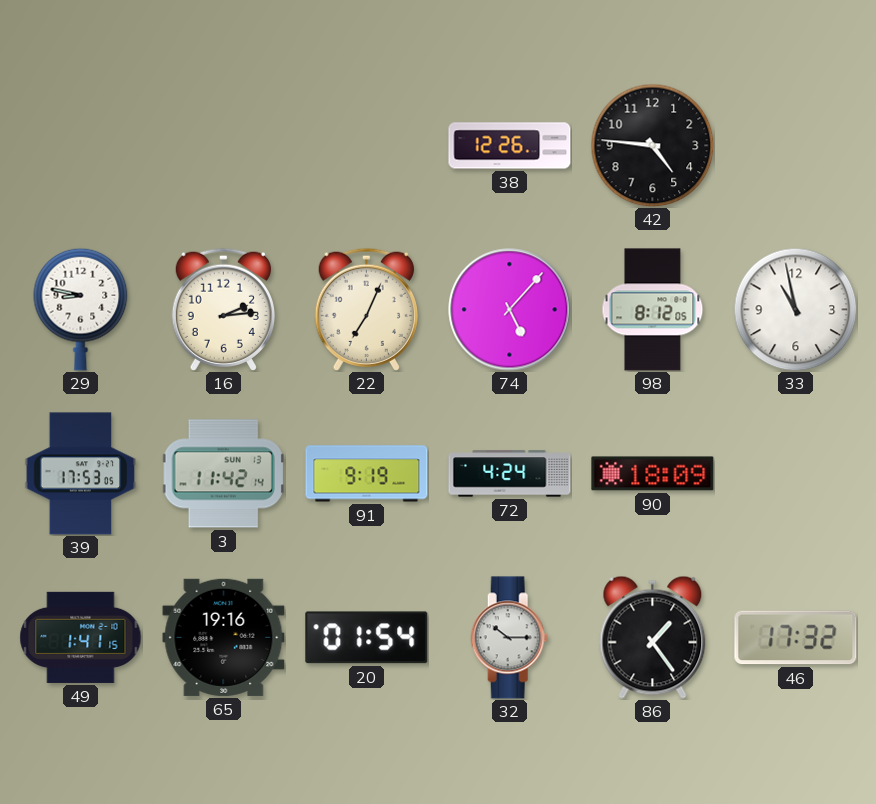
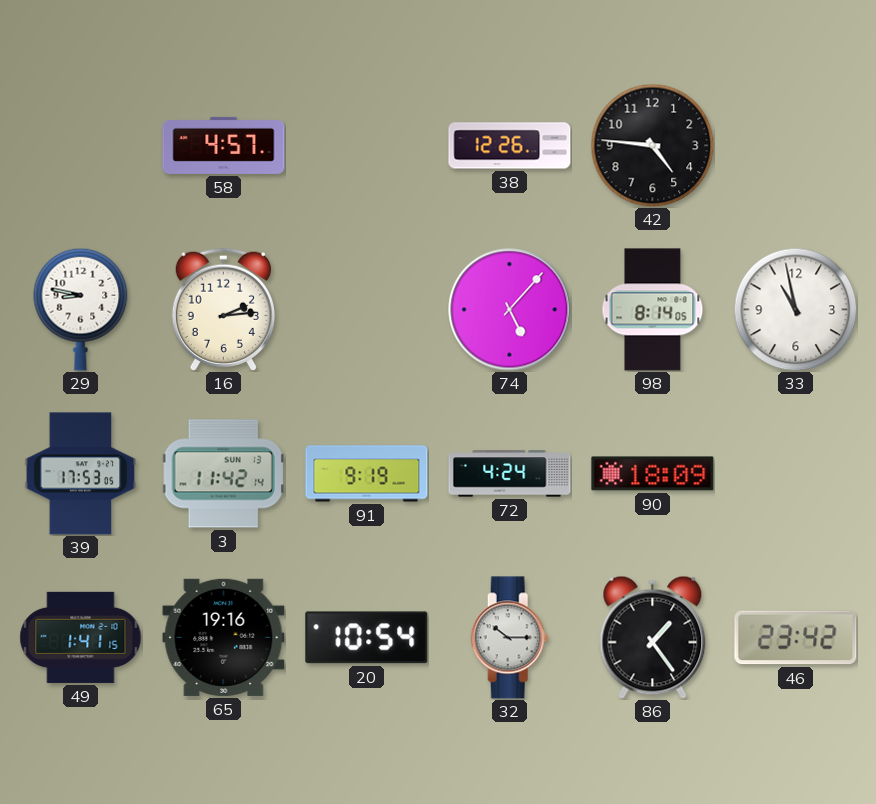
58: none -> 4:57
22: 7:04 -> none
98: 8:12 -> 8:14
20: 01:54 -> 10:54
46: 17:32 -> 23:42
